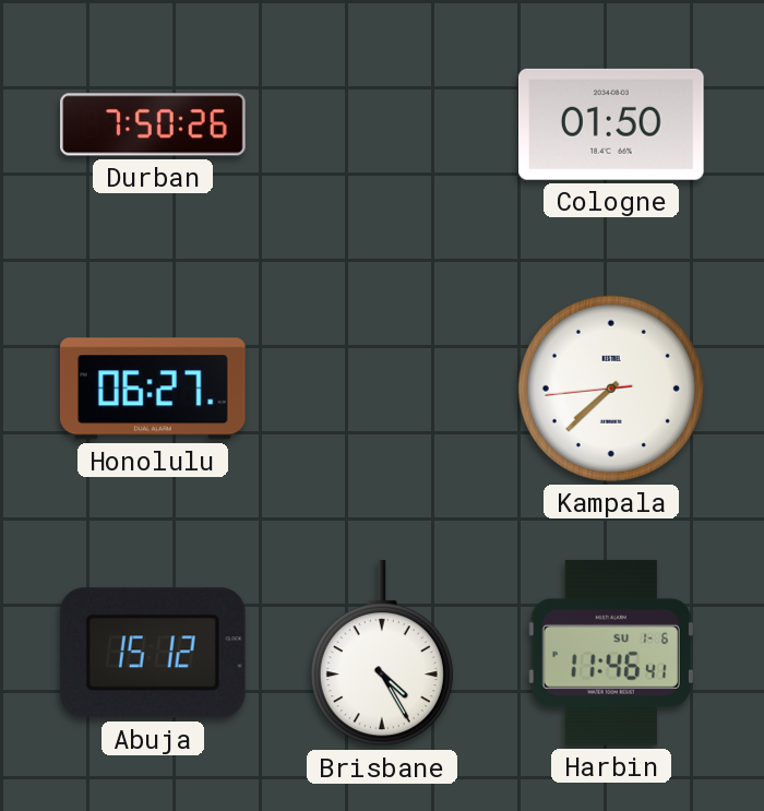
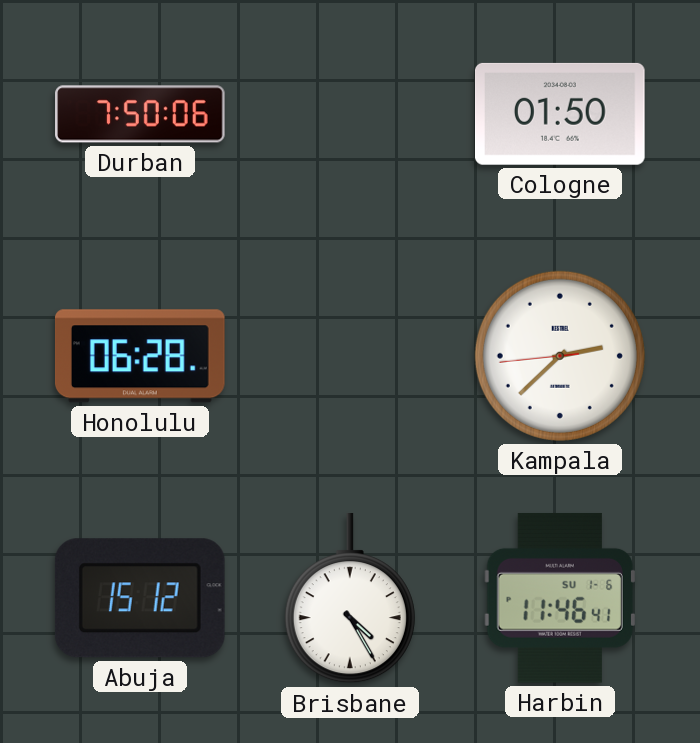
Durban: 7:50:26 -> 7:50:06
Honolulu: 06:27 -> 06:28
Kampala: 7:37 -> 2:37
